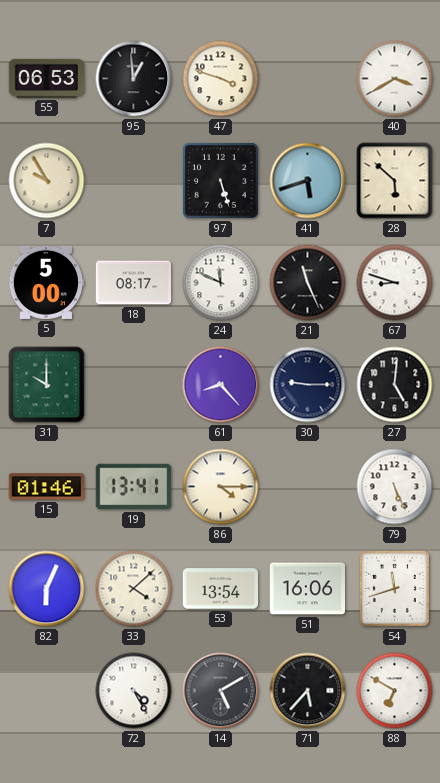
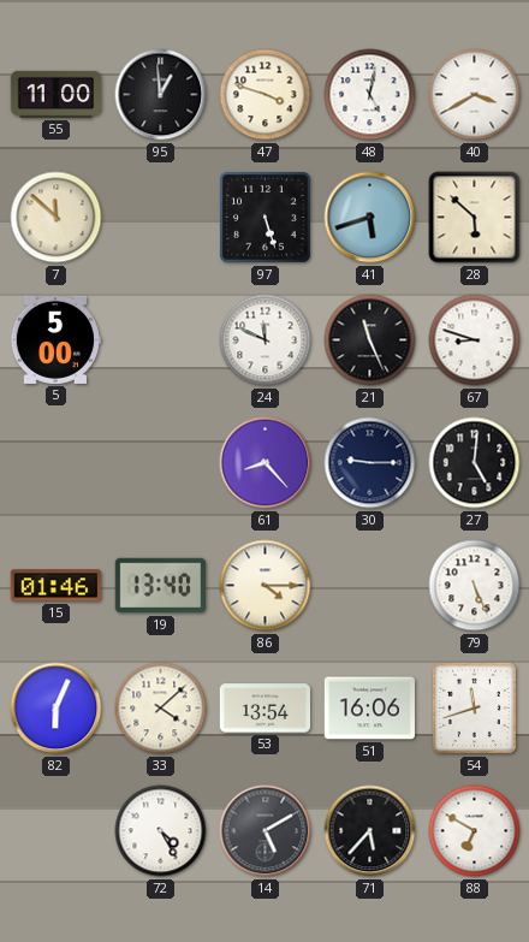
55: 06:53 -> 11:00
48: none -> 5:02
7: 9:55 -> 11:52
18: 08:17 -> none
31: 10:00 -> none
19: 13:41 -> 13:40
